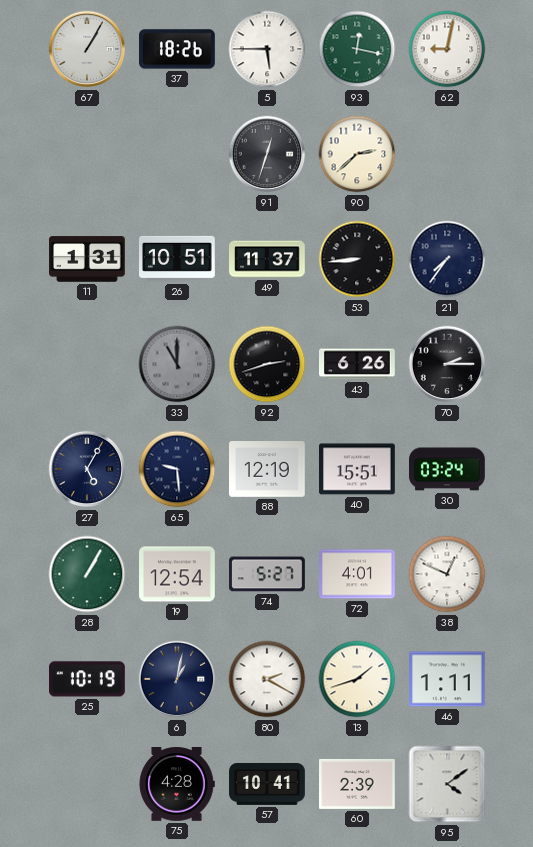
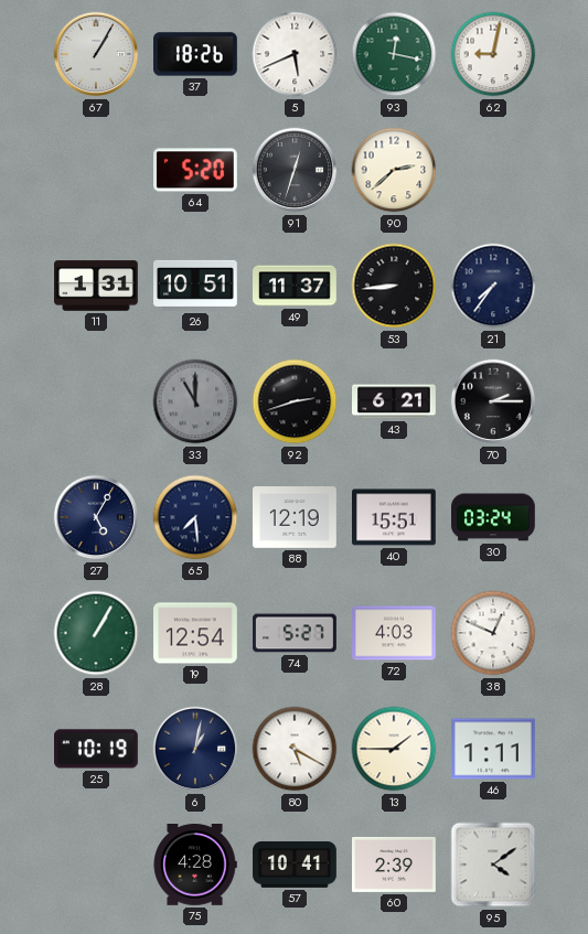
5: 5:45 -> 5:41
64: none -> 5:20
43: 6:26 -> 6:21
65: 9:29 -> 7:29
72: 4:01 -> 4:03
80: 2:20 -> 5:20
13: 1:42 -> 1:45
